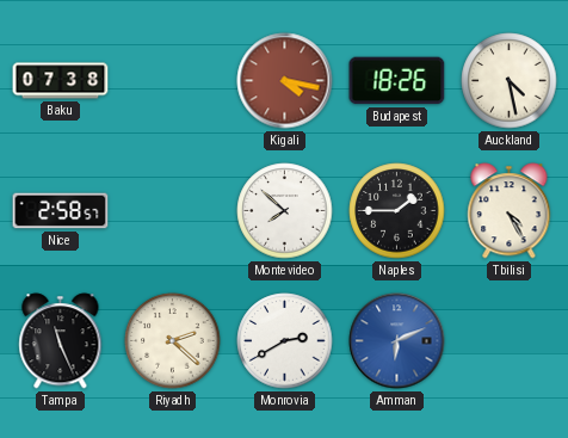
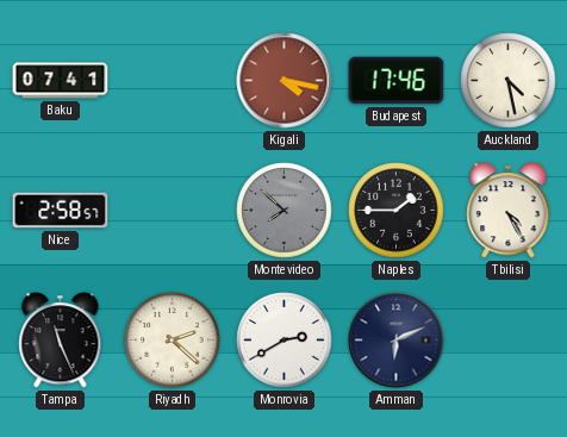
Baku: 07:38 -> 07:41
Budapest: 18:26 -> 17:46
Montevideo dial: white -> grey
Amman dial: blue -> navy
